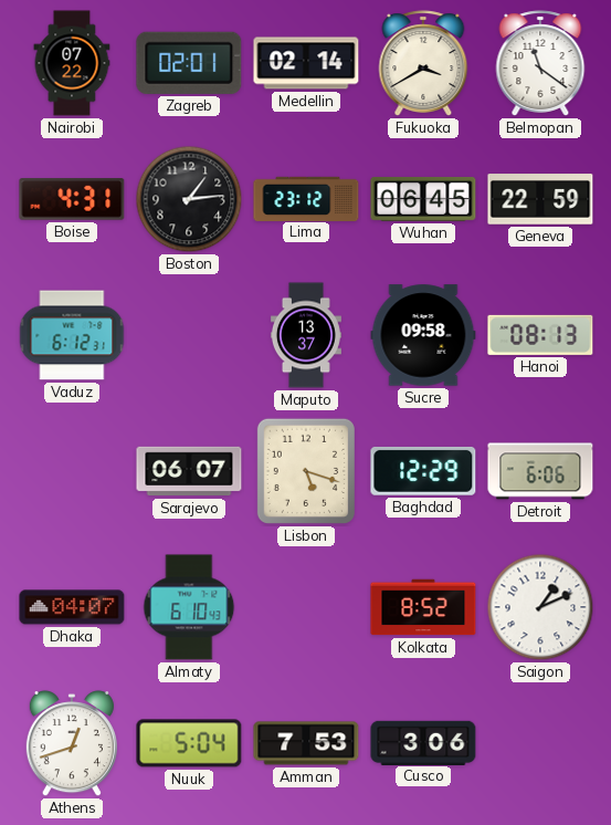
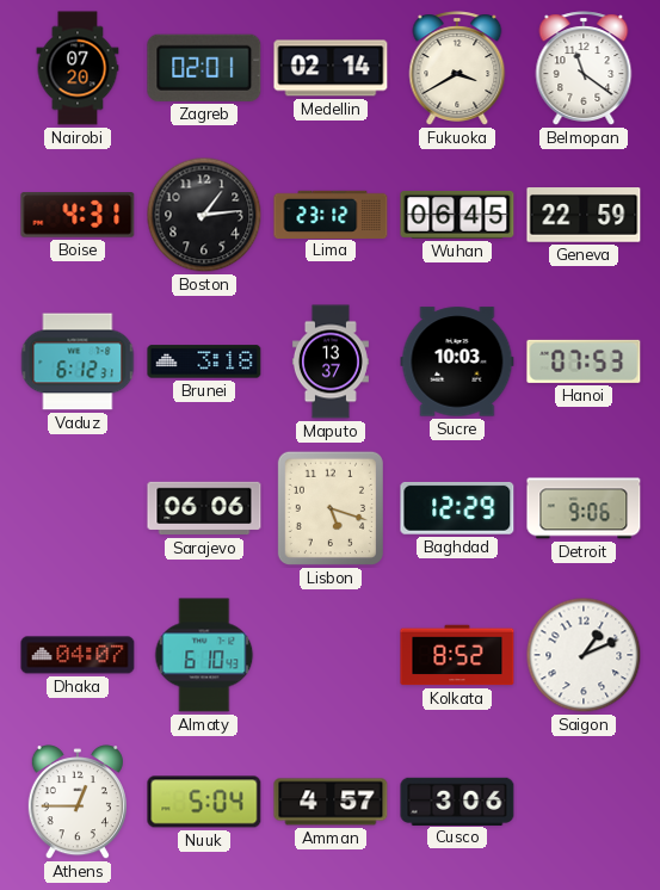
Nairobi: 07:22 -> 07:20
Brunei: none -> 3:18
Sucre: 09:58 -> 10:03
Hanoi: 08:13 -> 07:53
Sarajevo: 06:07 -> 06:06
Detroit: 6:06 -> 9:06
Athens: 12:42 -> 12:45
Amman: 7:53 -> 4:57
